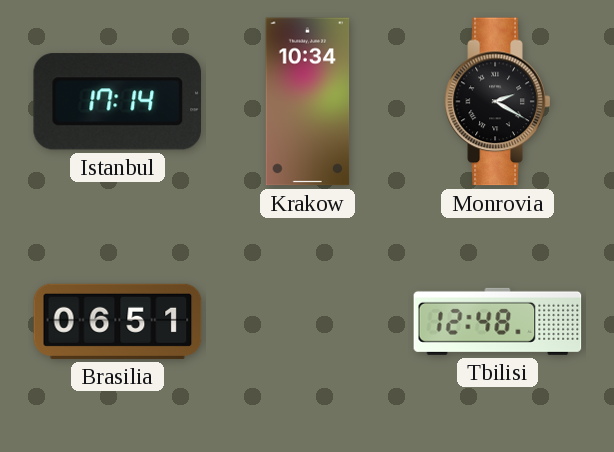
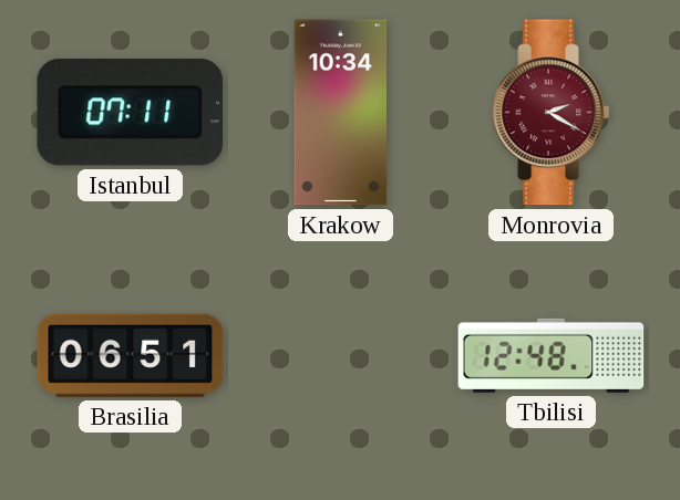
Istanbul: 17:14 -> 07:11
Monrovia dial: black -> burgundy
